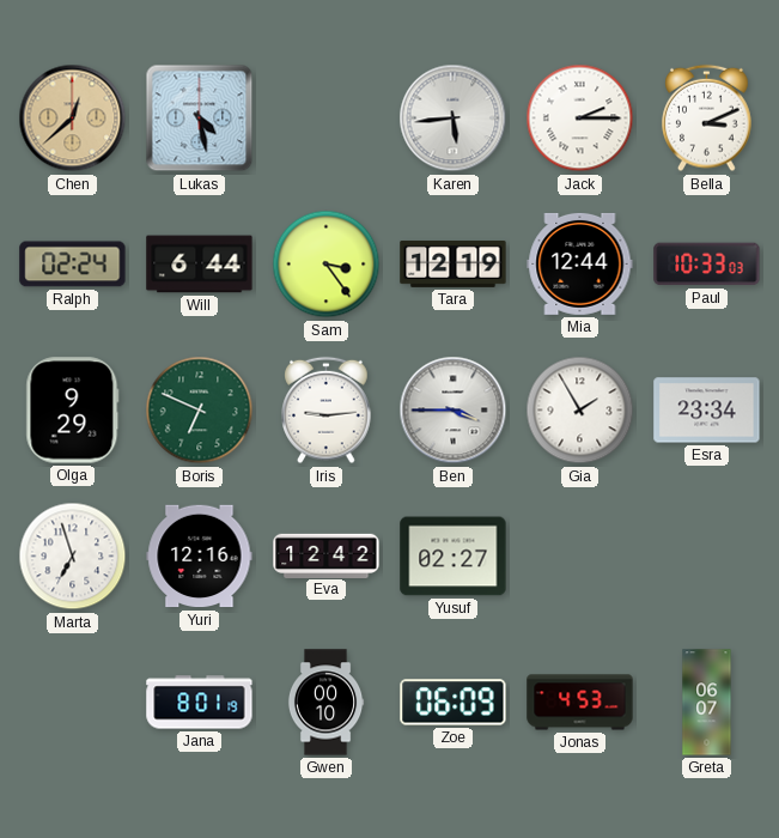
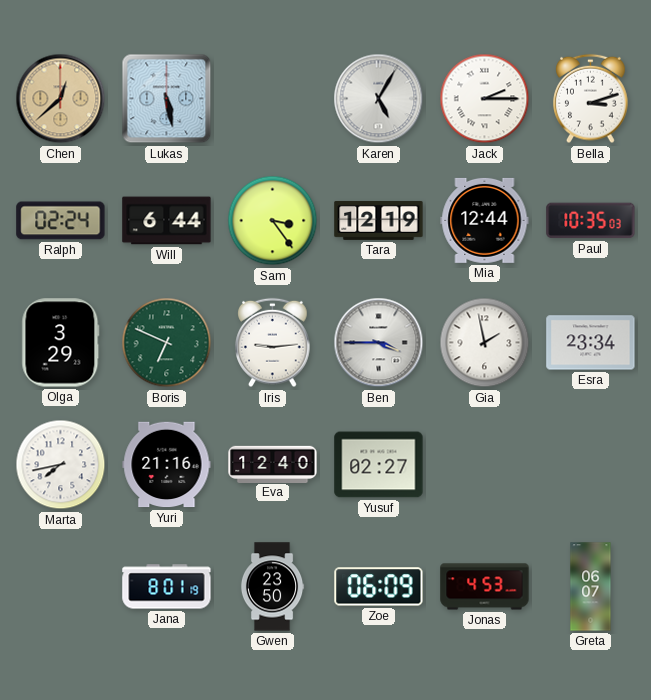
Lukas: 4:28 -> 5:28
Karen: 5:44 -> 5:05
Bella: 3:11 -> 3:12
Paul: 10:33 -> 10:35
Olga: 9:29 -> 3:29
Gia: 1:55 -> 1:58
Marta: 6:57 -> 7:43
Yuri: 12:16 -> 21:16
Eva: 12:42 -> 12:40
Gwen: 00:10 -> 23:50
